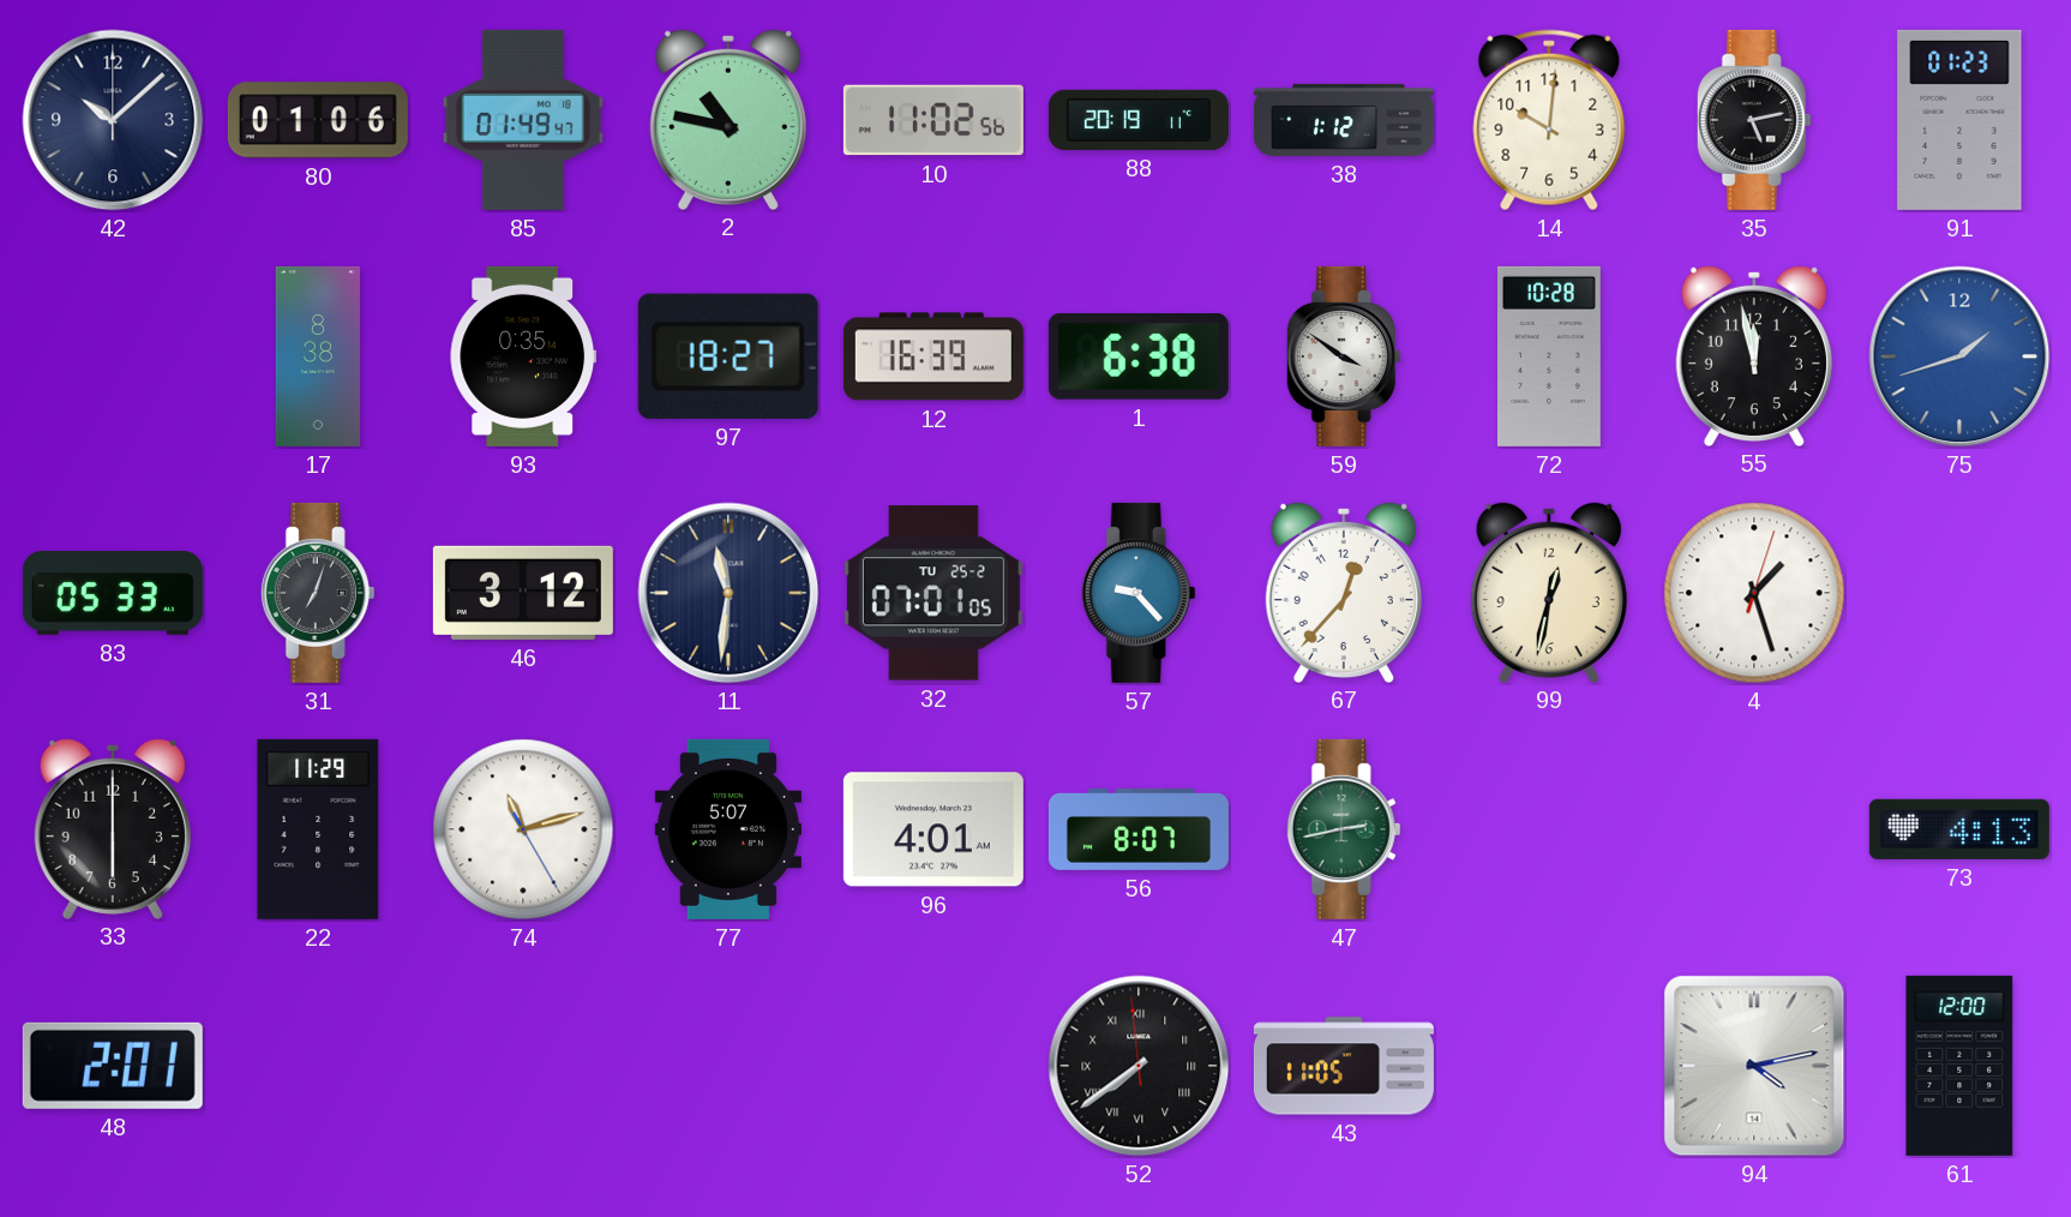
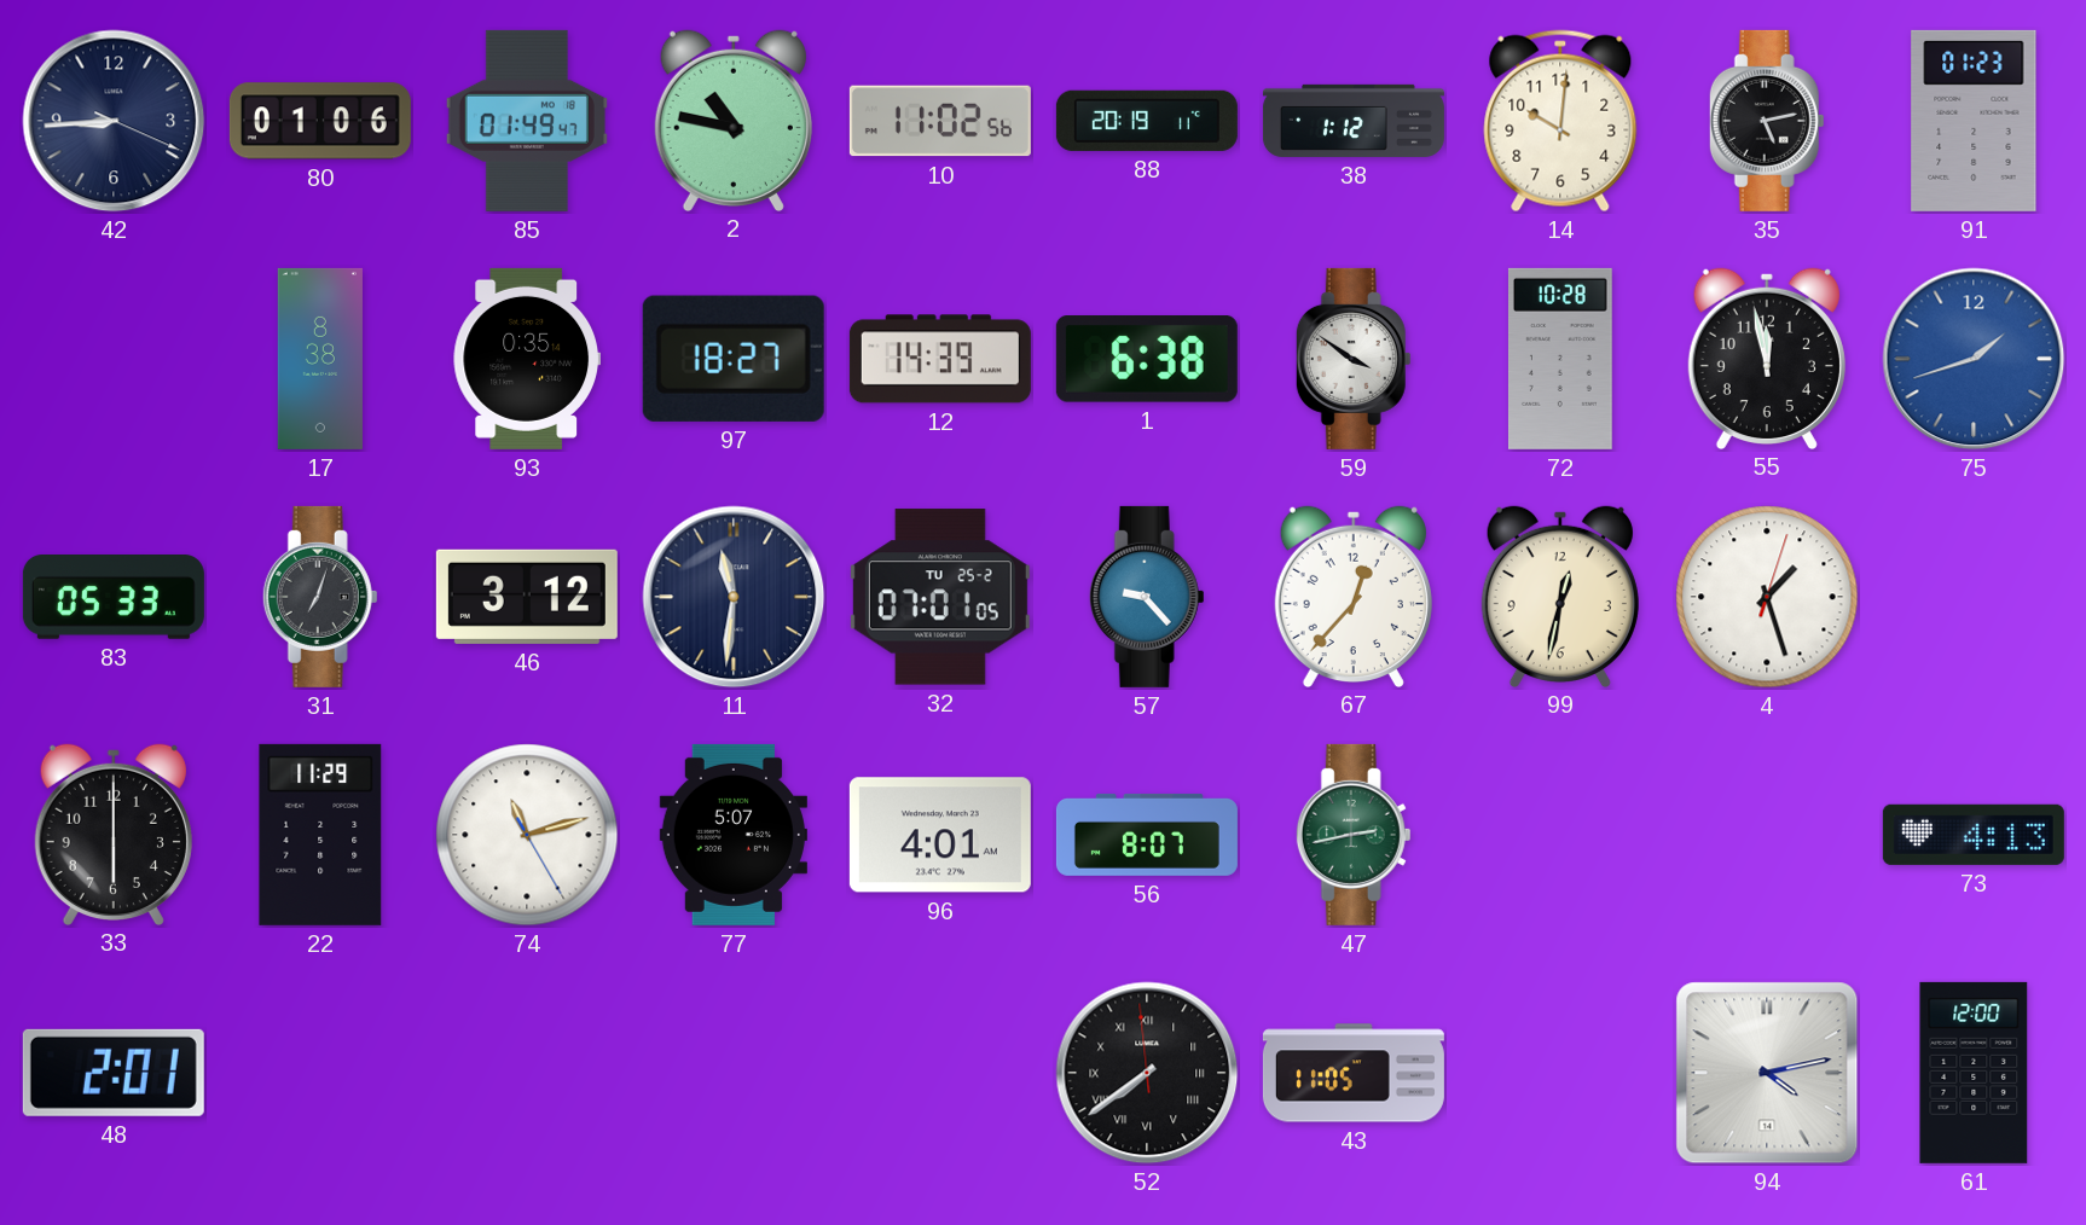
42: 10:08 -> 8:44
12: 16:39 -> 14:39
